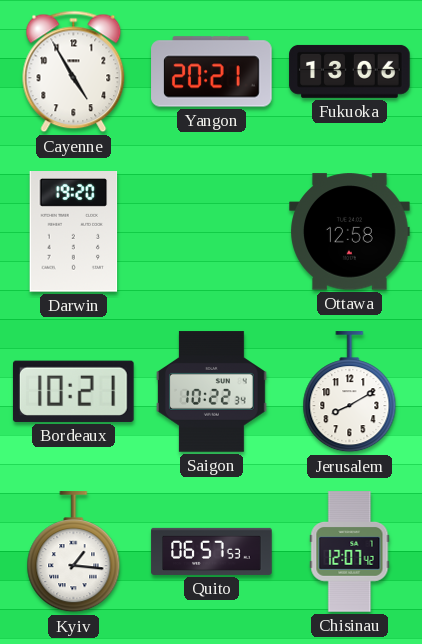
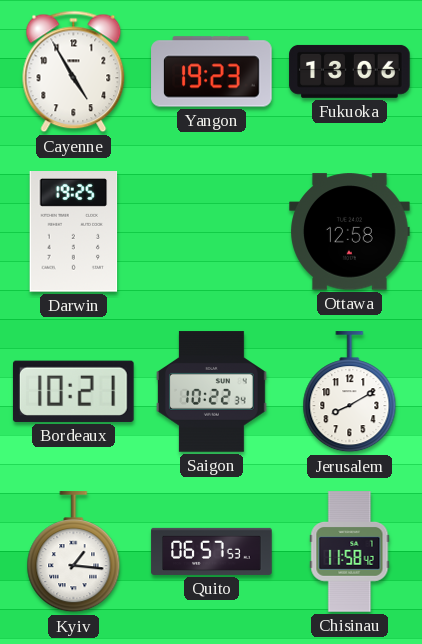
Yangon: 20:21 -> 19:23
Darwin: 19:20 -> 19:25
Chisinau: 12:07 -> 11:58
